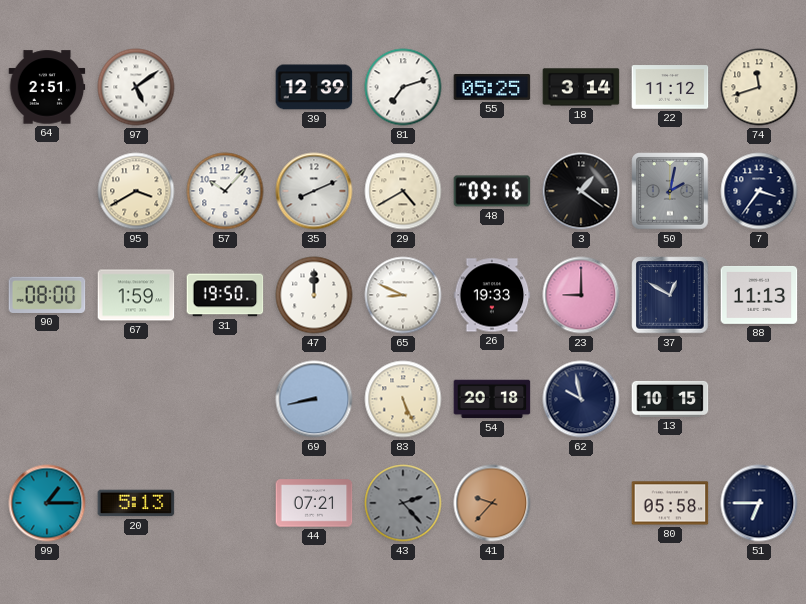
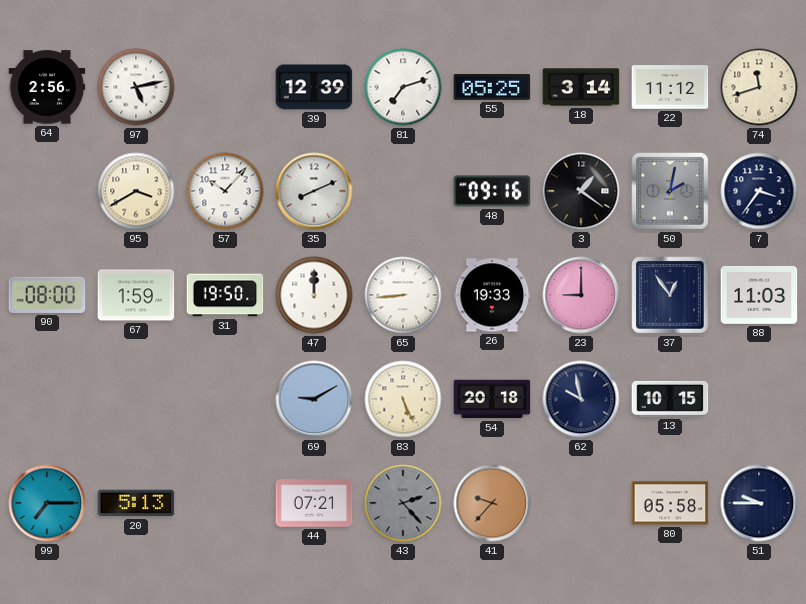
64: 2:51 -> 2:56
97: 5:09 -> 5:13
29: 4:40 -> none
65: 8:49 -> 8:44
37: 12:50 -> 12:54
88: 11:13 -> 11:03
69: 8:43 -> 9:10
99: 1:15 -> 7:15
51: 6:45 -> 9:45
